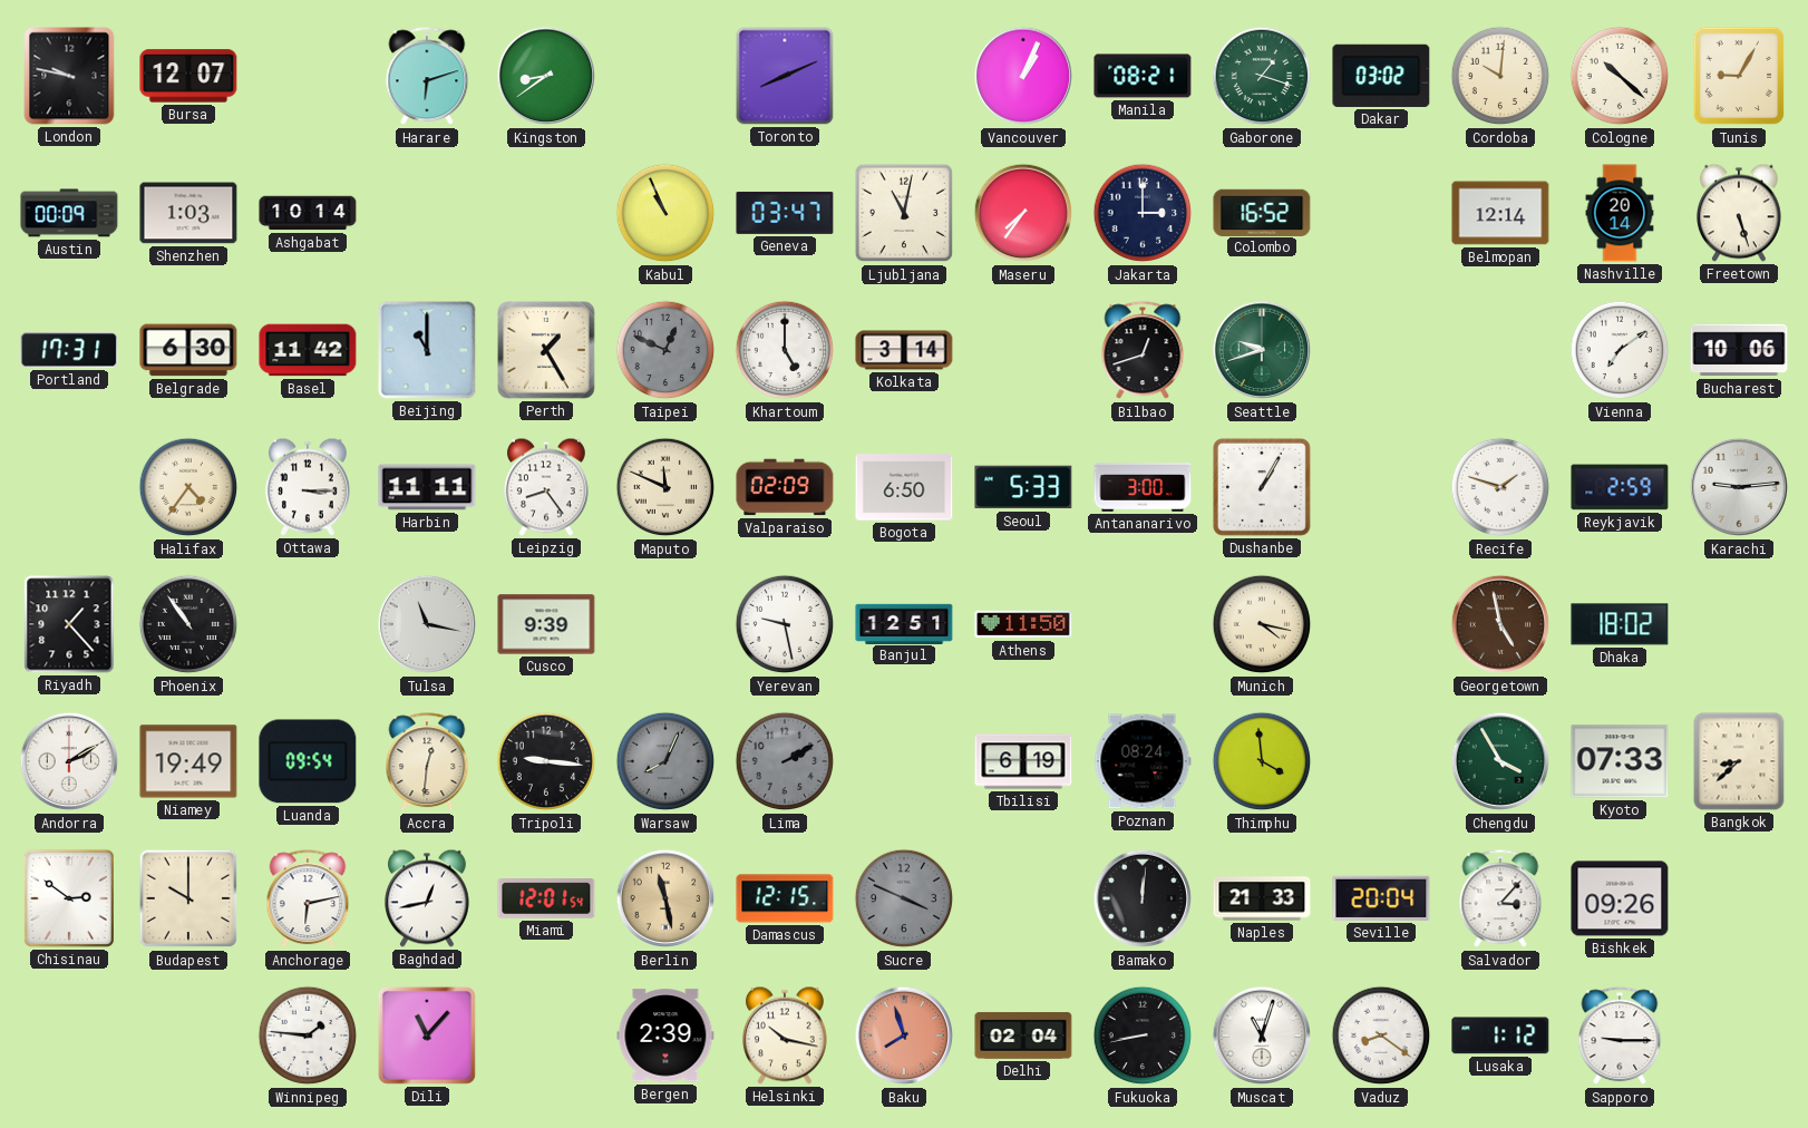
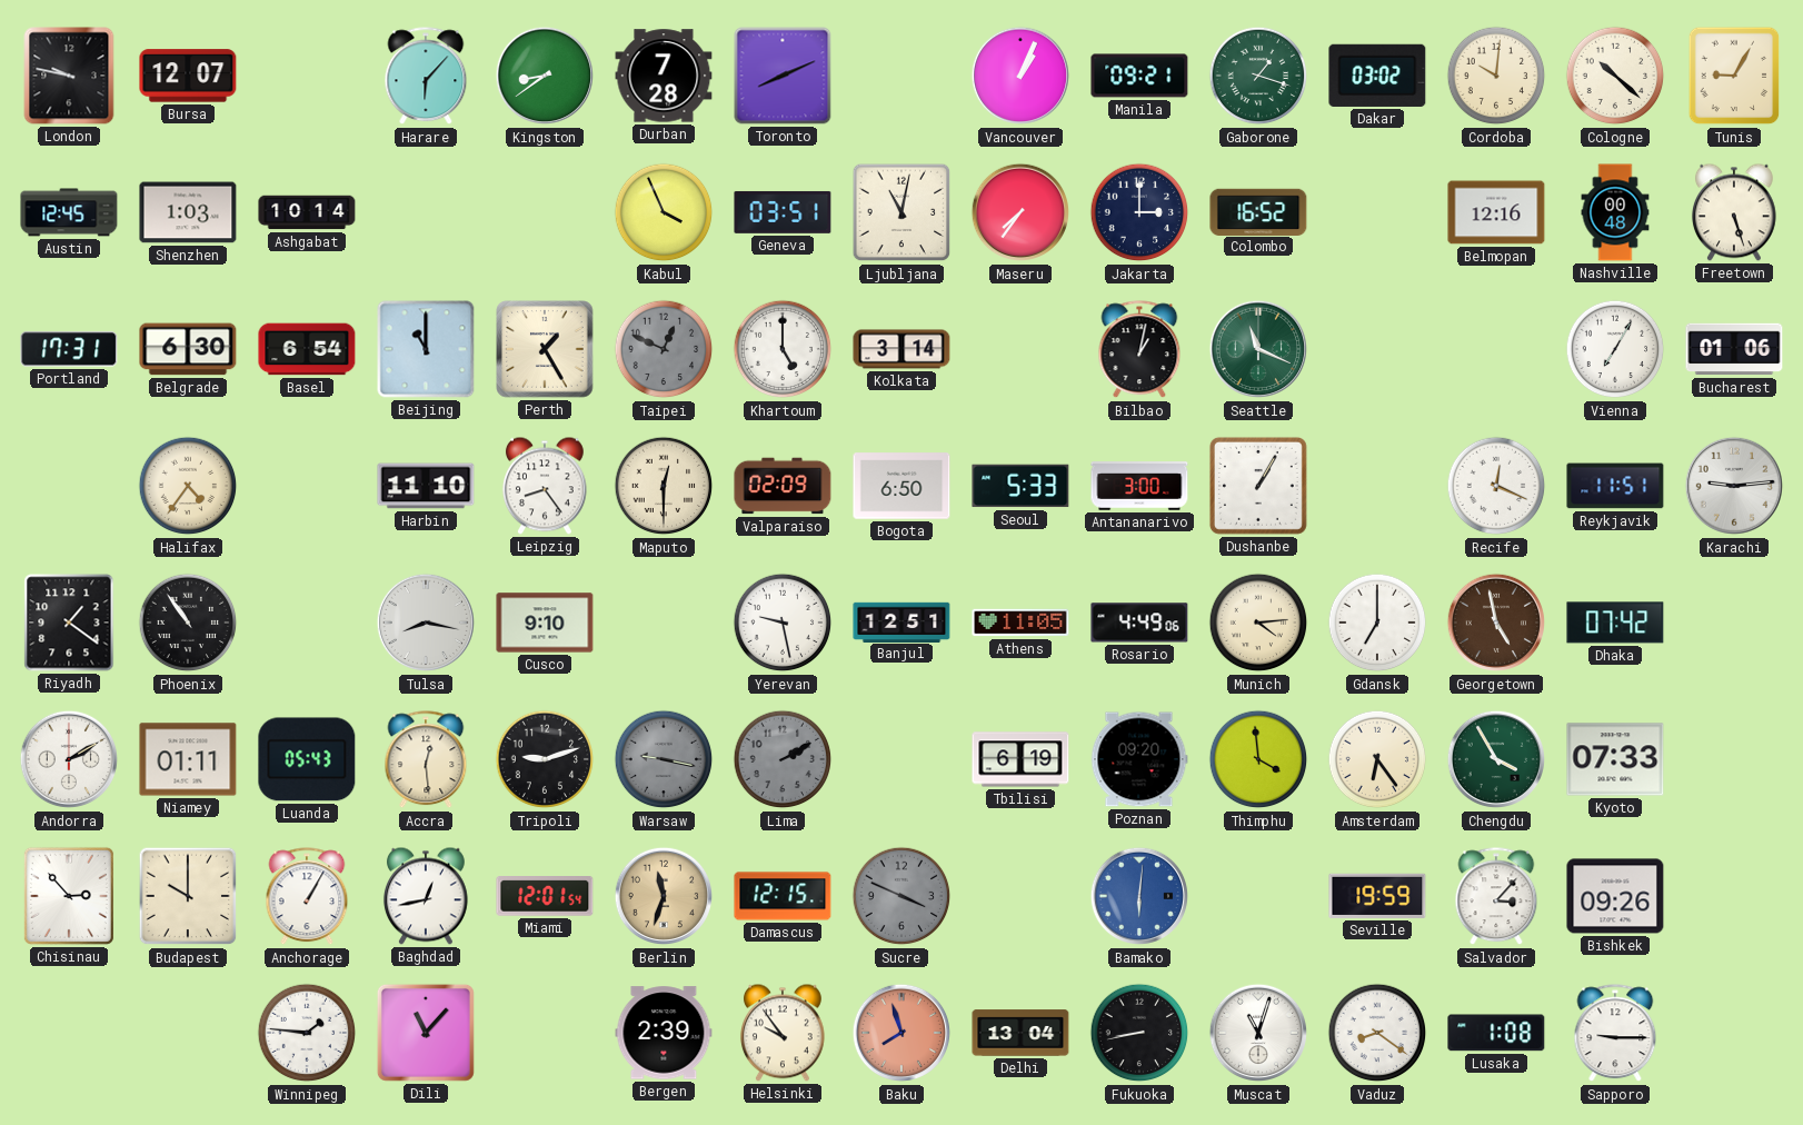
Harare: 6:12 -> 6:07
Durban: none -> 7:28
Manila: 08:21 -> 09:21
Austin: 00:09 -> 12:45
Kabul: 10:56 -> 3:56
Geneva: 03:47 -> 03:51
Belmopan: 12:14 -> 12:16
Nashville: 20:14 -> 00:48
Basel: 11:42 -> 6:54
Bilbao: 12:42 -> 1:02
Seattle: 9:42 -> 11:19
Vienna: 7:09 -> 7:05
Bucharest: 10:06 -> 01:06
Ottawa: 3:15 -> none
Harbin: 11:11 -> 11:10
Maputo: 11:49 -> 12:30
Recife: 1:48 -> 12:19
Reykjavik: 2:59 -> 11:51
Riyadh: 1:23 -> 1:21
Tulsa: 11:17 -> 8:17
Cusco: 9:39 -> 9:10
Athens: 11:50 -> 11:05
Rosario: none -> 4:49
Munich: 4:17 -> 4:14
Gdansk: none -> 7:00
Dhaka: 18:02 -> 07:42
Niamey: 19:49 -> 01:11
Luanda: 09:54 -> 05:43
Accra: 12:31 -> 12:29
Tripoli: 9:16 -> 9:12
Warsaw: 8:04 -> 9:17
Poznan: 08:24 -> 09:20
Amsterdam: none -> 6:24
Bangkok: 8:38 -> none
Chisinau: 2:51 -> 2:53
Anchorage: 6:13 -> 1:05
Berlin: 11:28 -> 11:33
Bamako: 12:01 -> 6:01
Bamako dial: black -> blue
Naples: 21:33 -> none
Seville: 20:04 -> 19:59
Helsinki: 10:17 -> 9:54
Delhi: 02:04 -> 13:04
Lusaka: 1:12 -> 1:08
